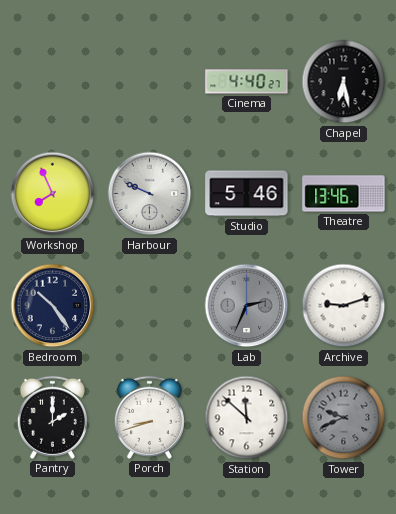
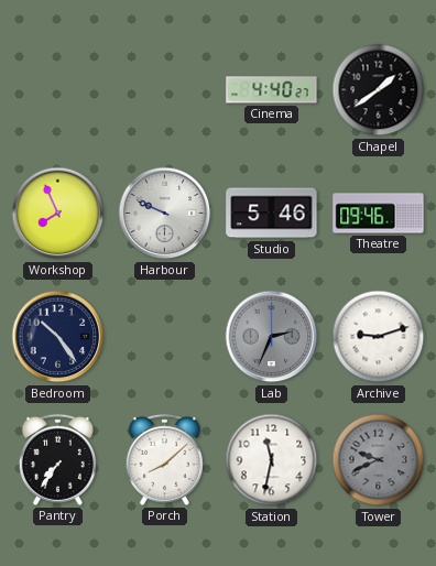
Chapel: 6:28 -> 1:39
Theatre: 13:46 -> 09:46
Pantry: 2:00 -> 7:36
Porch: 8:42 -> 8:08
Station: 11:52 -> 11:32
